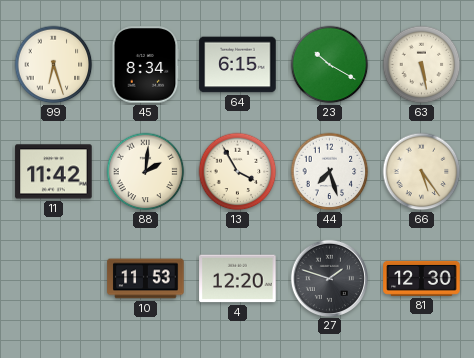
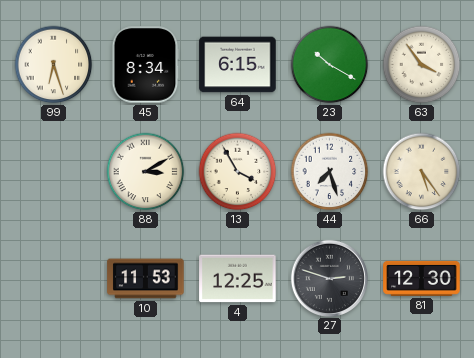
63: 5:28 -> 3:54
11: 11:42 -> none
88: 2:01 -> 3:10
4: 12:20 -> 12:25
27: 1:48 -> 2:48
